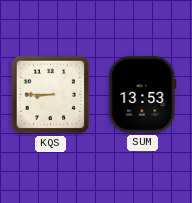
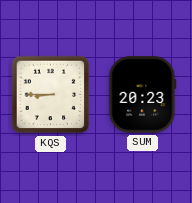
SUM: 13:53 -> 20:23
